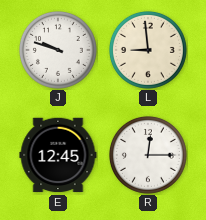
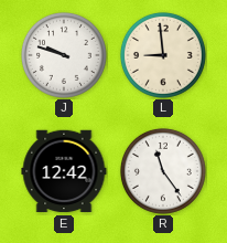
E: 12:45 -> 12:42
R: 12:15 -> 11:24
